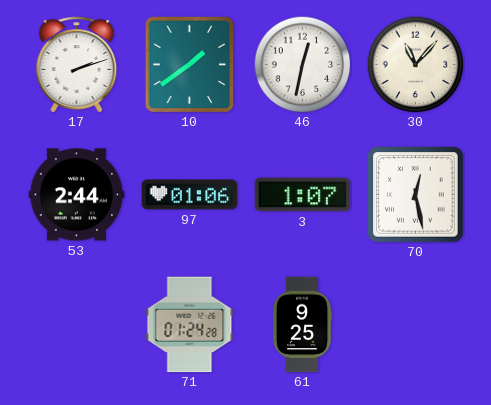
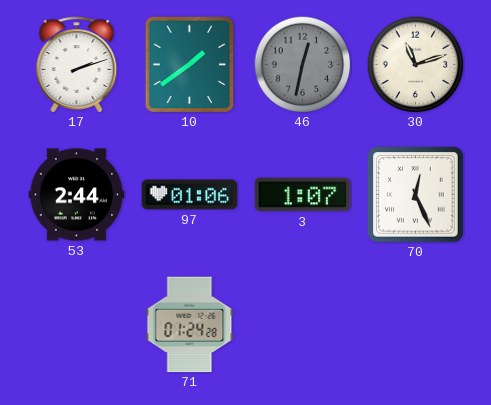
46 dial: white -> grey
30: 11:07 -> 11:12
70: 12:28 -> 12:26
61: 9:25 -> none
